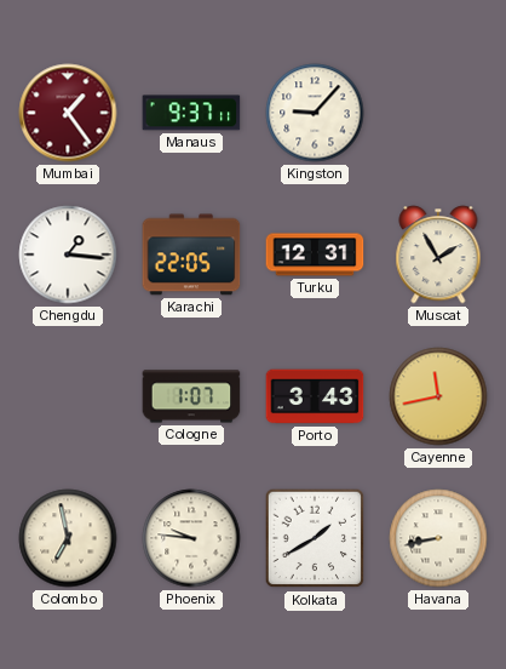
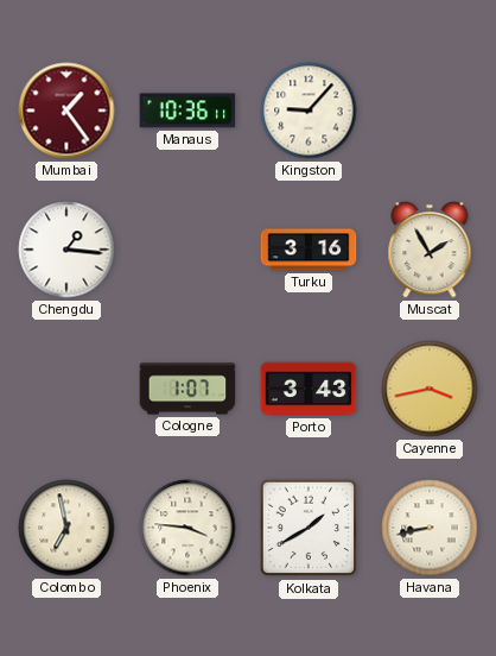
Manaus: 9:37 -> 10:36
Karachi: 22:05 -> none
Turku: 12:31 -> 3:16
Cayenne: 11:43 -> 3:43
Phoenix: 9:46 -> 3:46
